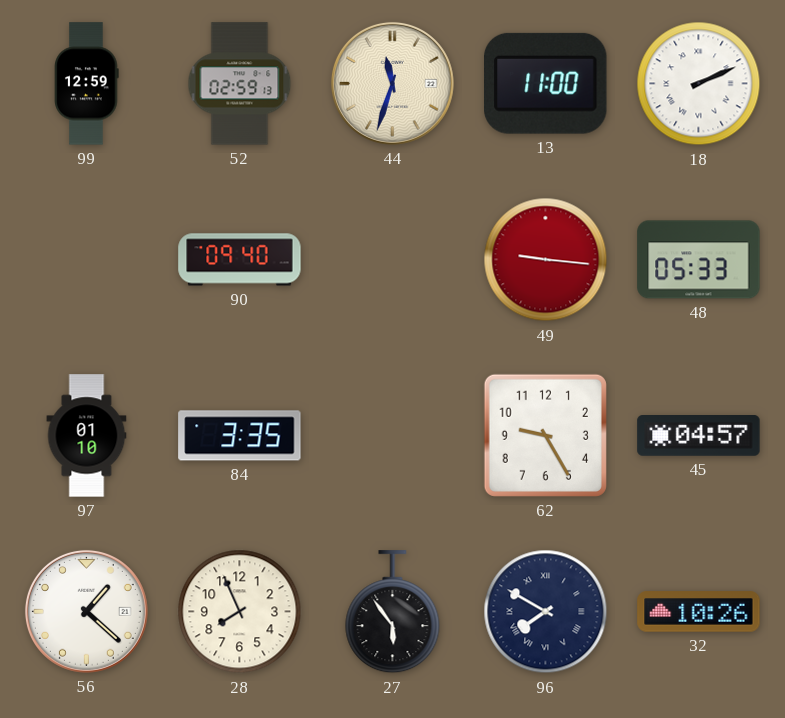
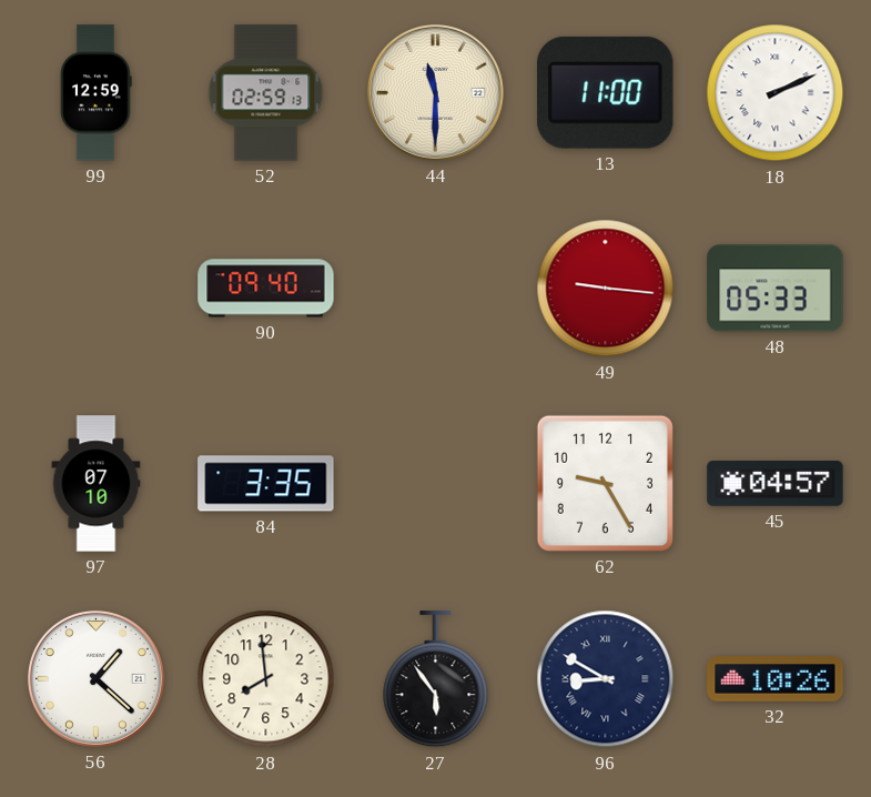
44: 11:33 -> 11:30
97: 01:10 -> 07:10
28: 7:56 -> 7:59
96: 7:50 -> 8:50
